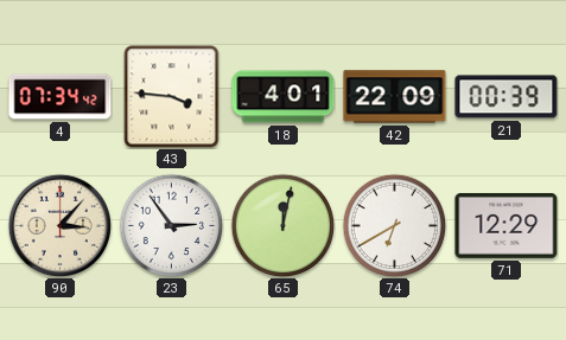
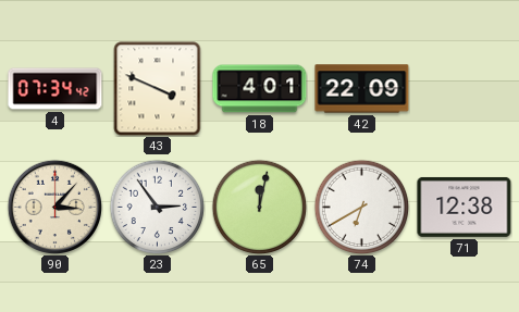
43: 3:46 -> 3:49
21: 00:39 -> none
71: 12:29 -> 12:38
